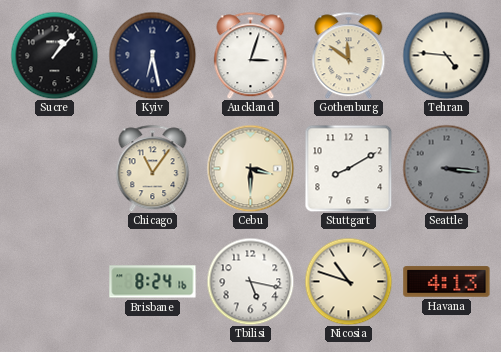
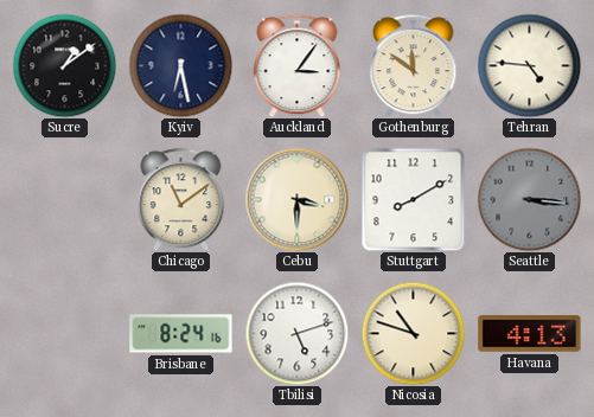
Sucre: 1:07 -> 1:09
Auckland: 3:03 -> 3:06
Chicago: 11:06 -> 11:09
Tbilisi: 5:17 -> 5:12
